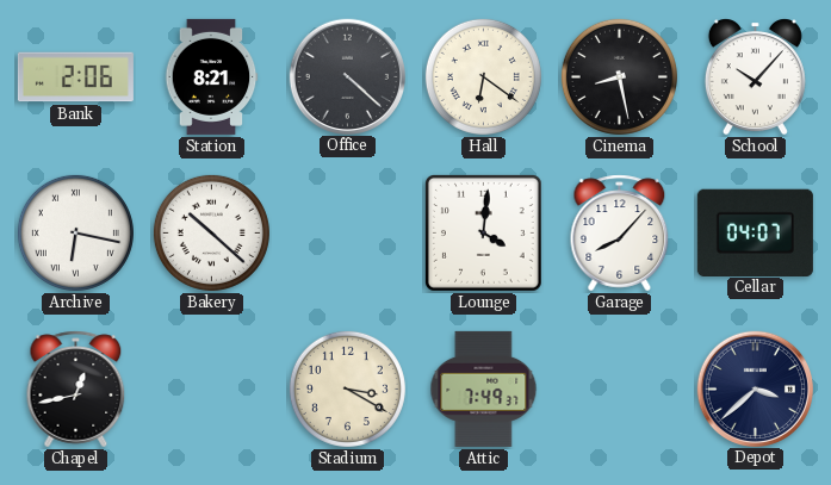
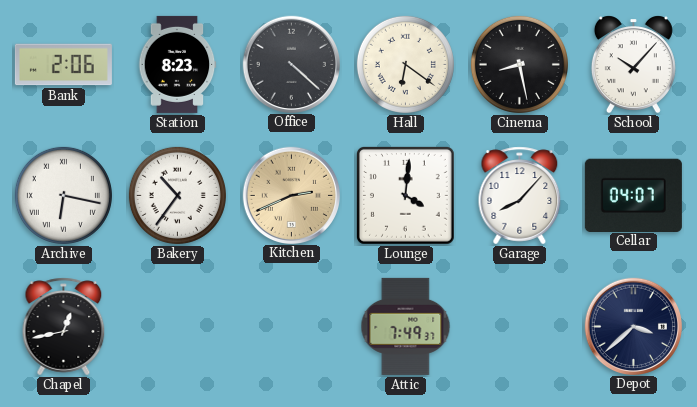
Station: 8:21 -> 8:23
Bakery: 10:22 -> 10:36
Kitchen: none -> 2:41
Stadium: 3:20 -> none
